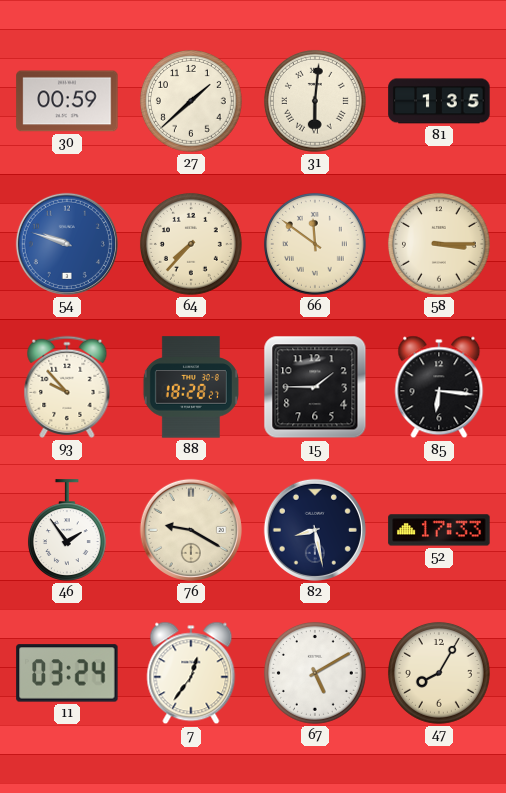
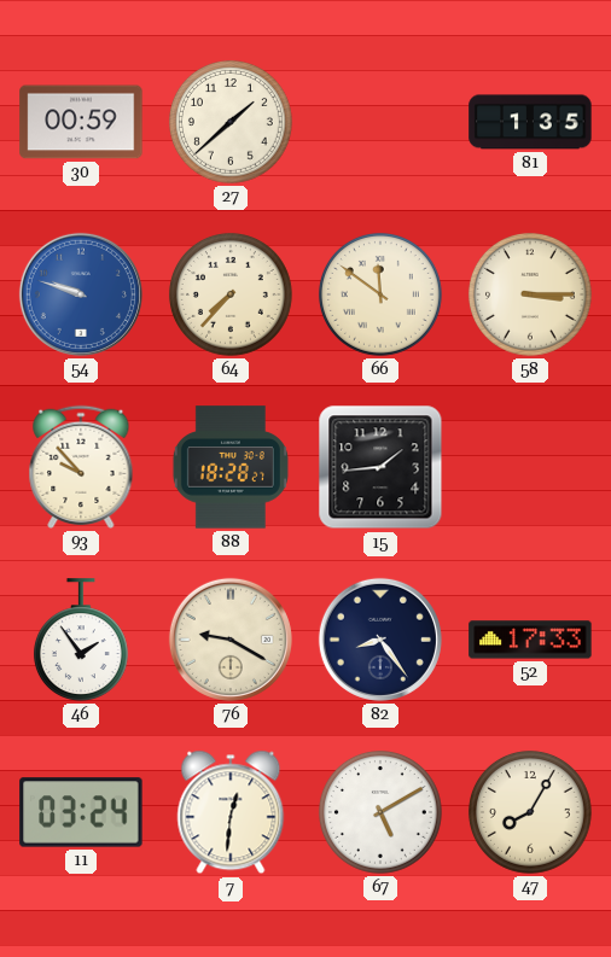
31: 6:01 -> none
15: 1:45 -> 1:44
85: 6:16 -> none
82: 8:28 -> 8:24
7: 12:36 -> 12:31
